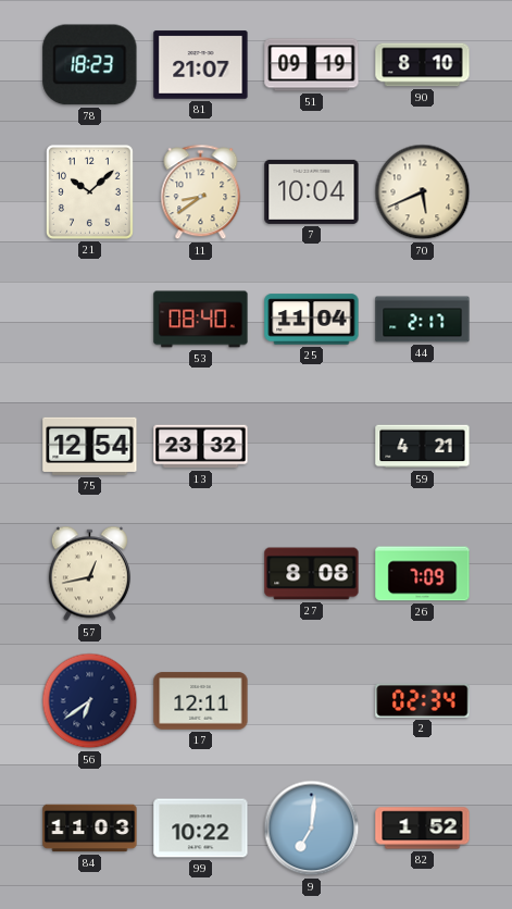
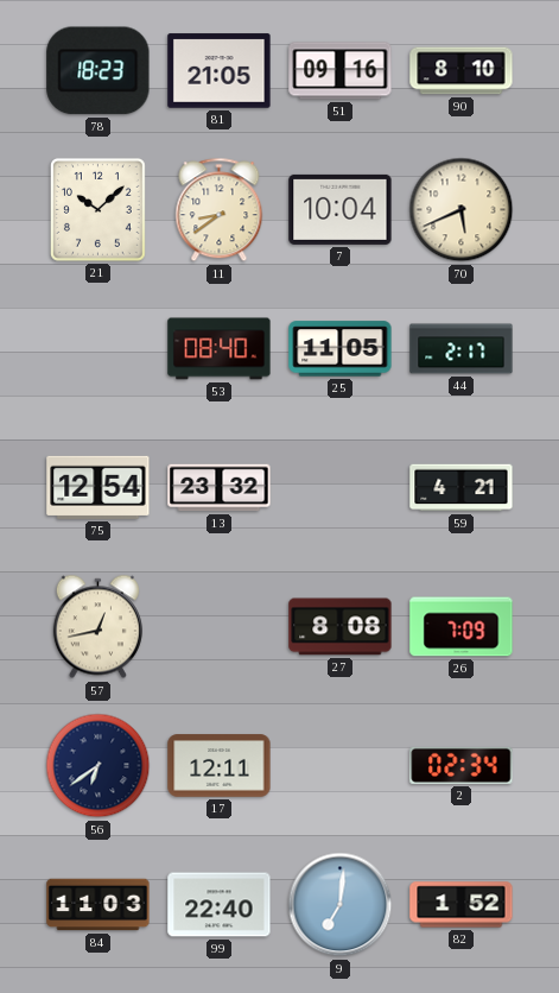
81: 21:07 -> 21:05
51: 09:19 -> 09:16
25: 11:04 -> 11:05
99: 10:22 -> 22:40
